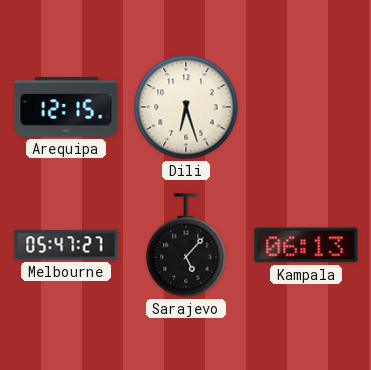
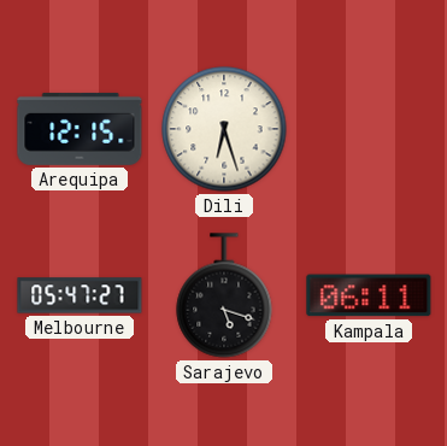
Sarajevo: 5:07 -> 5:18
Kampala: 06:13 -> 06:11
